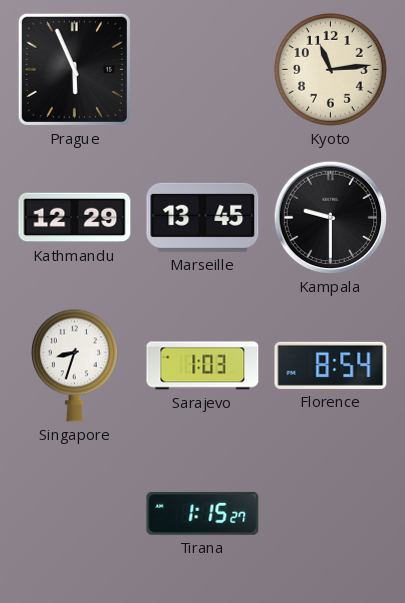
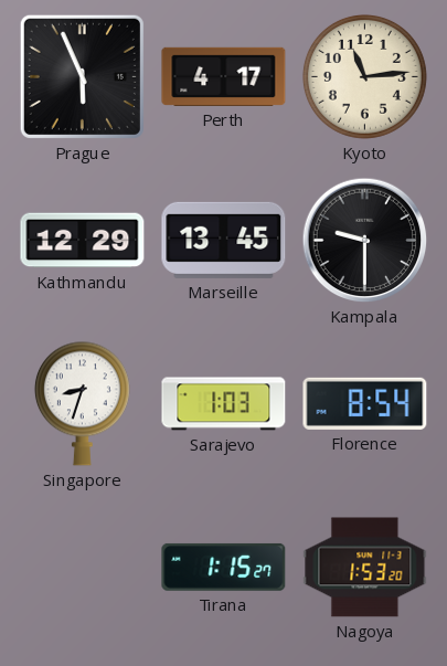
Perth: none -> 4:17
Nagoya: none -> 1:53
